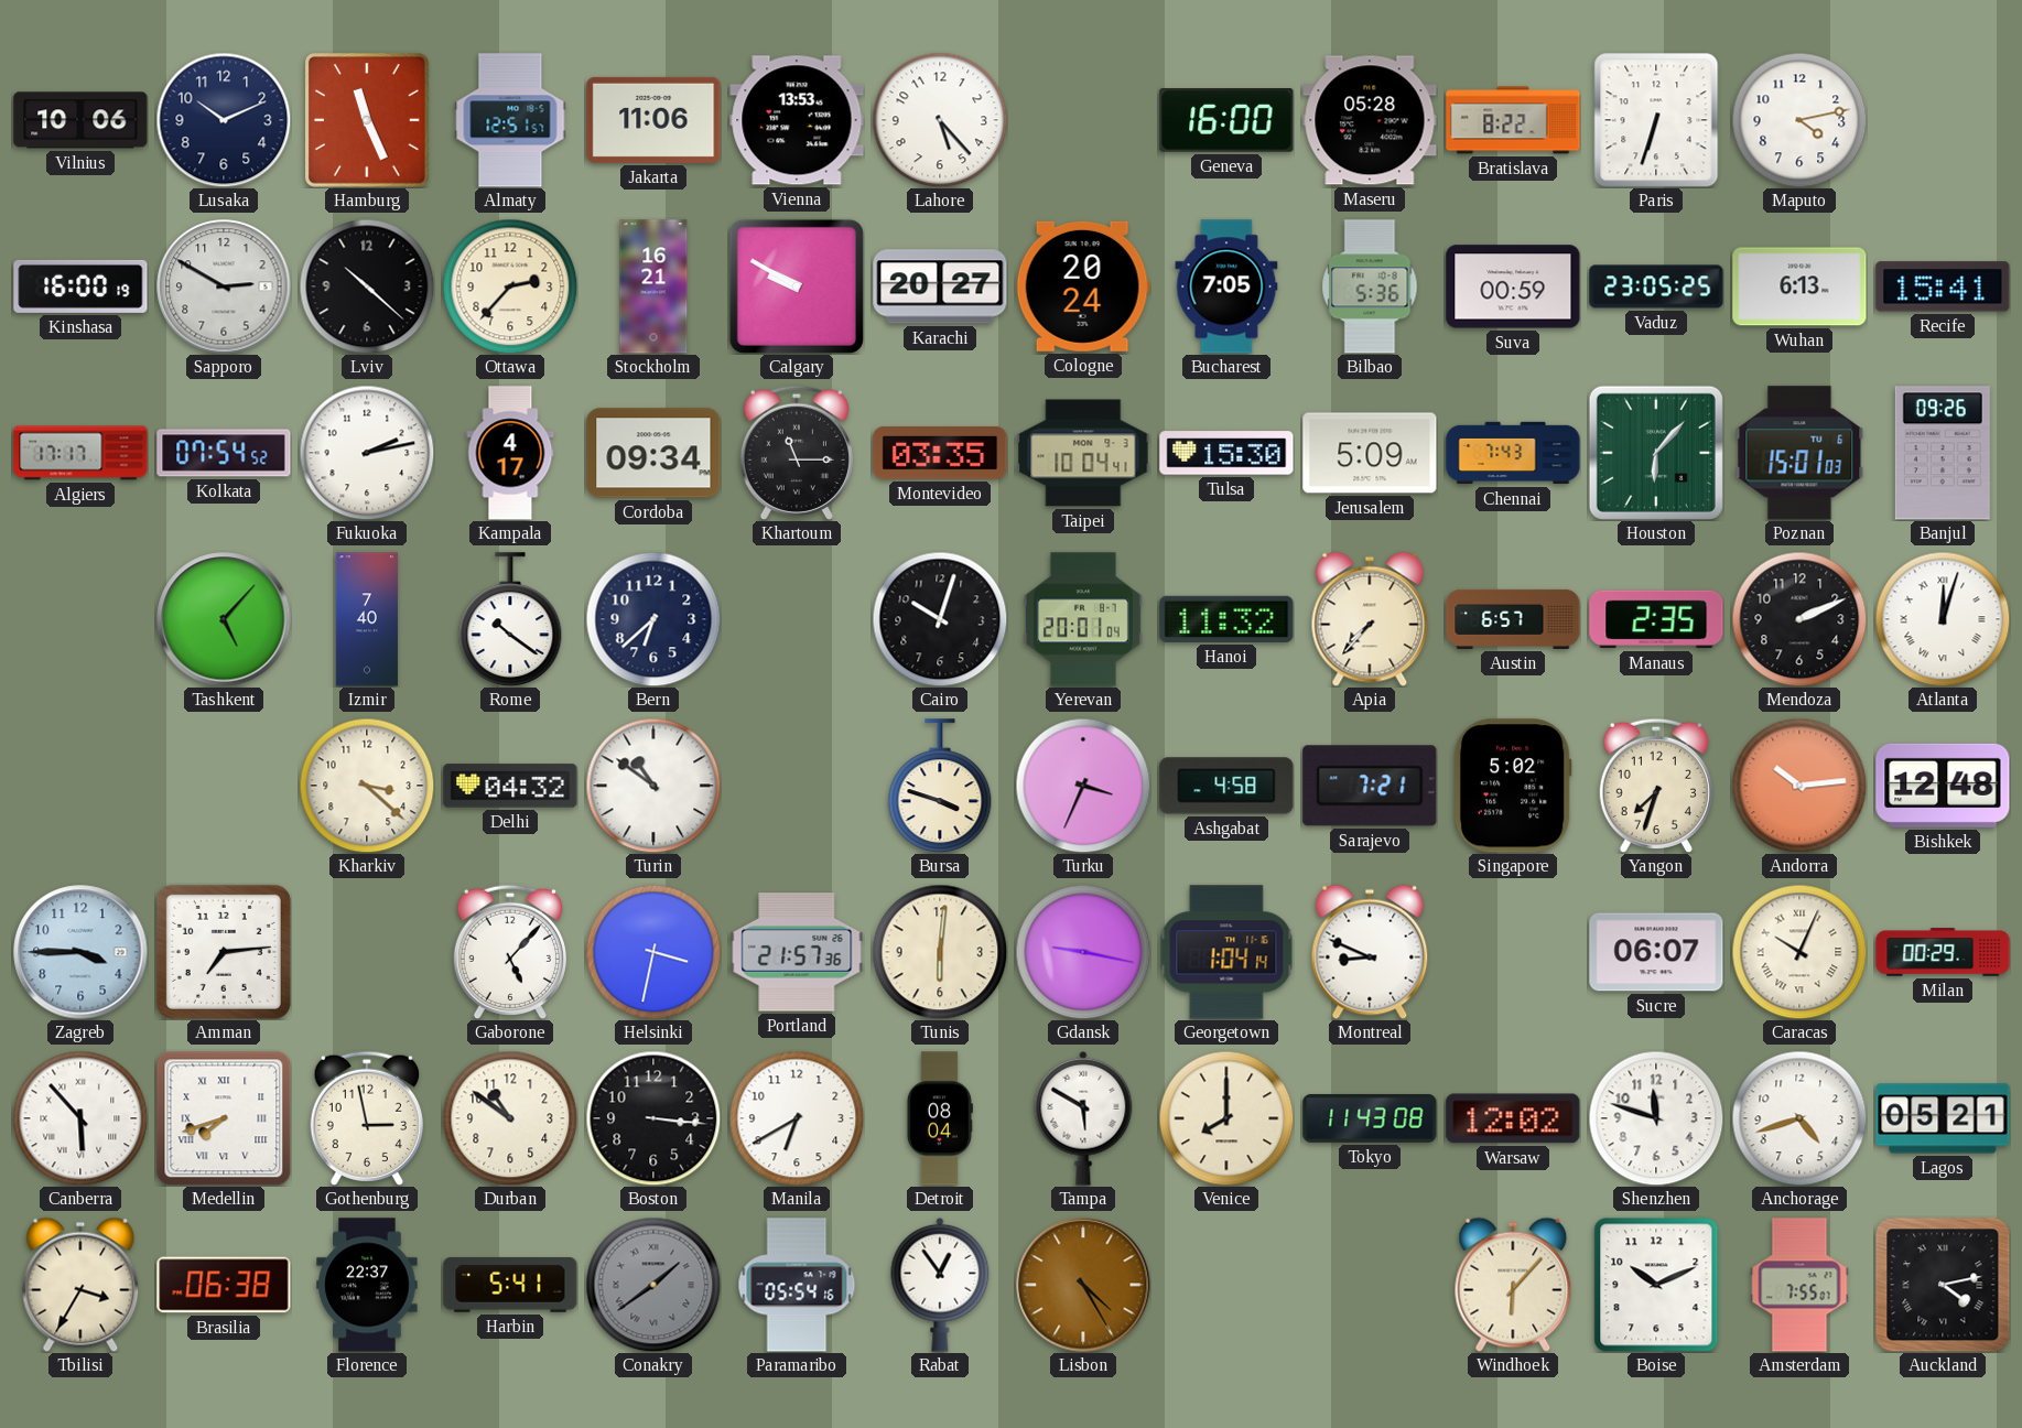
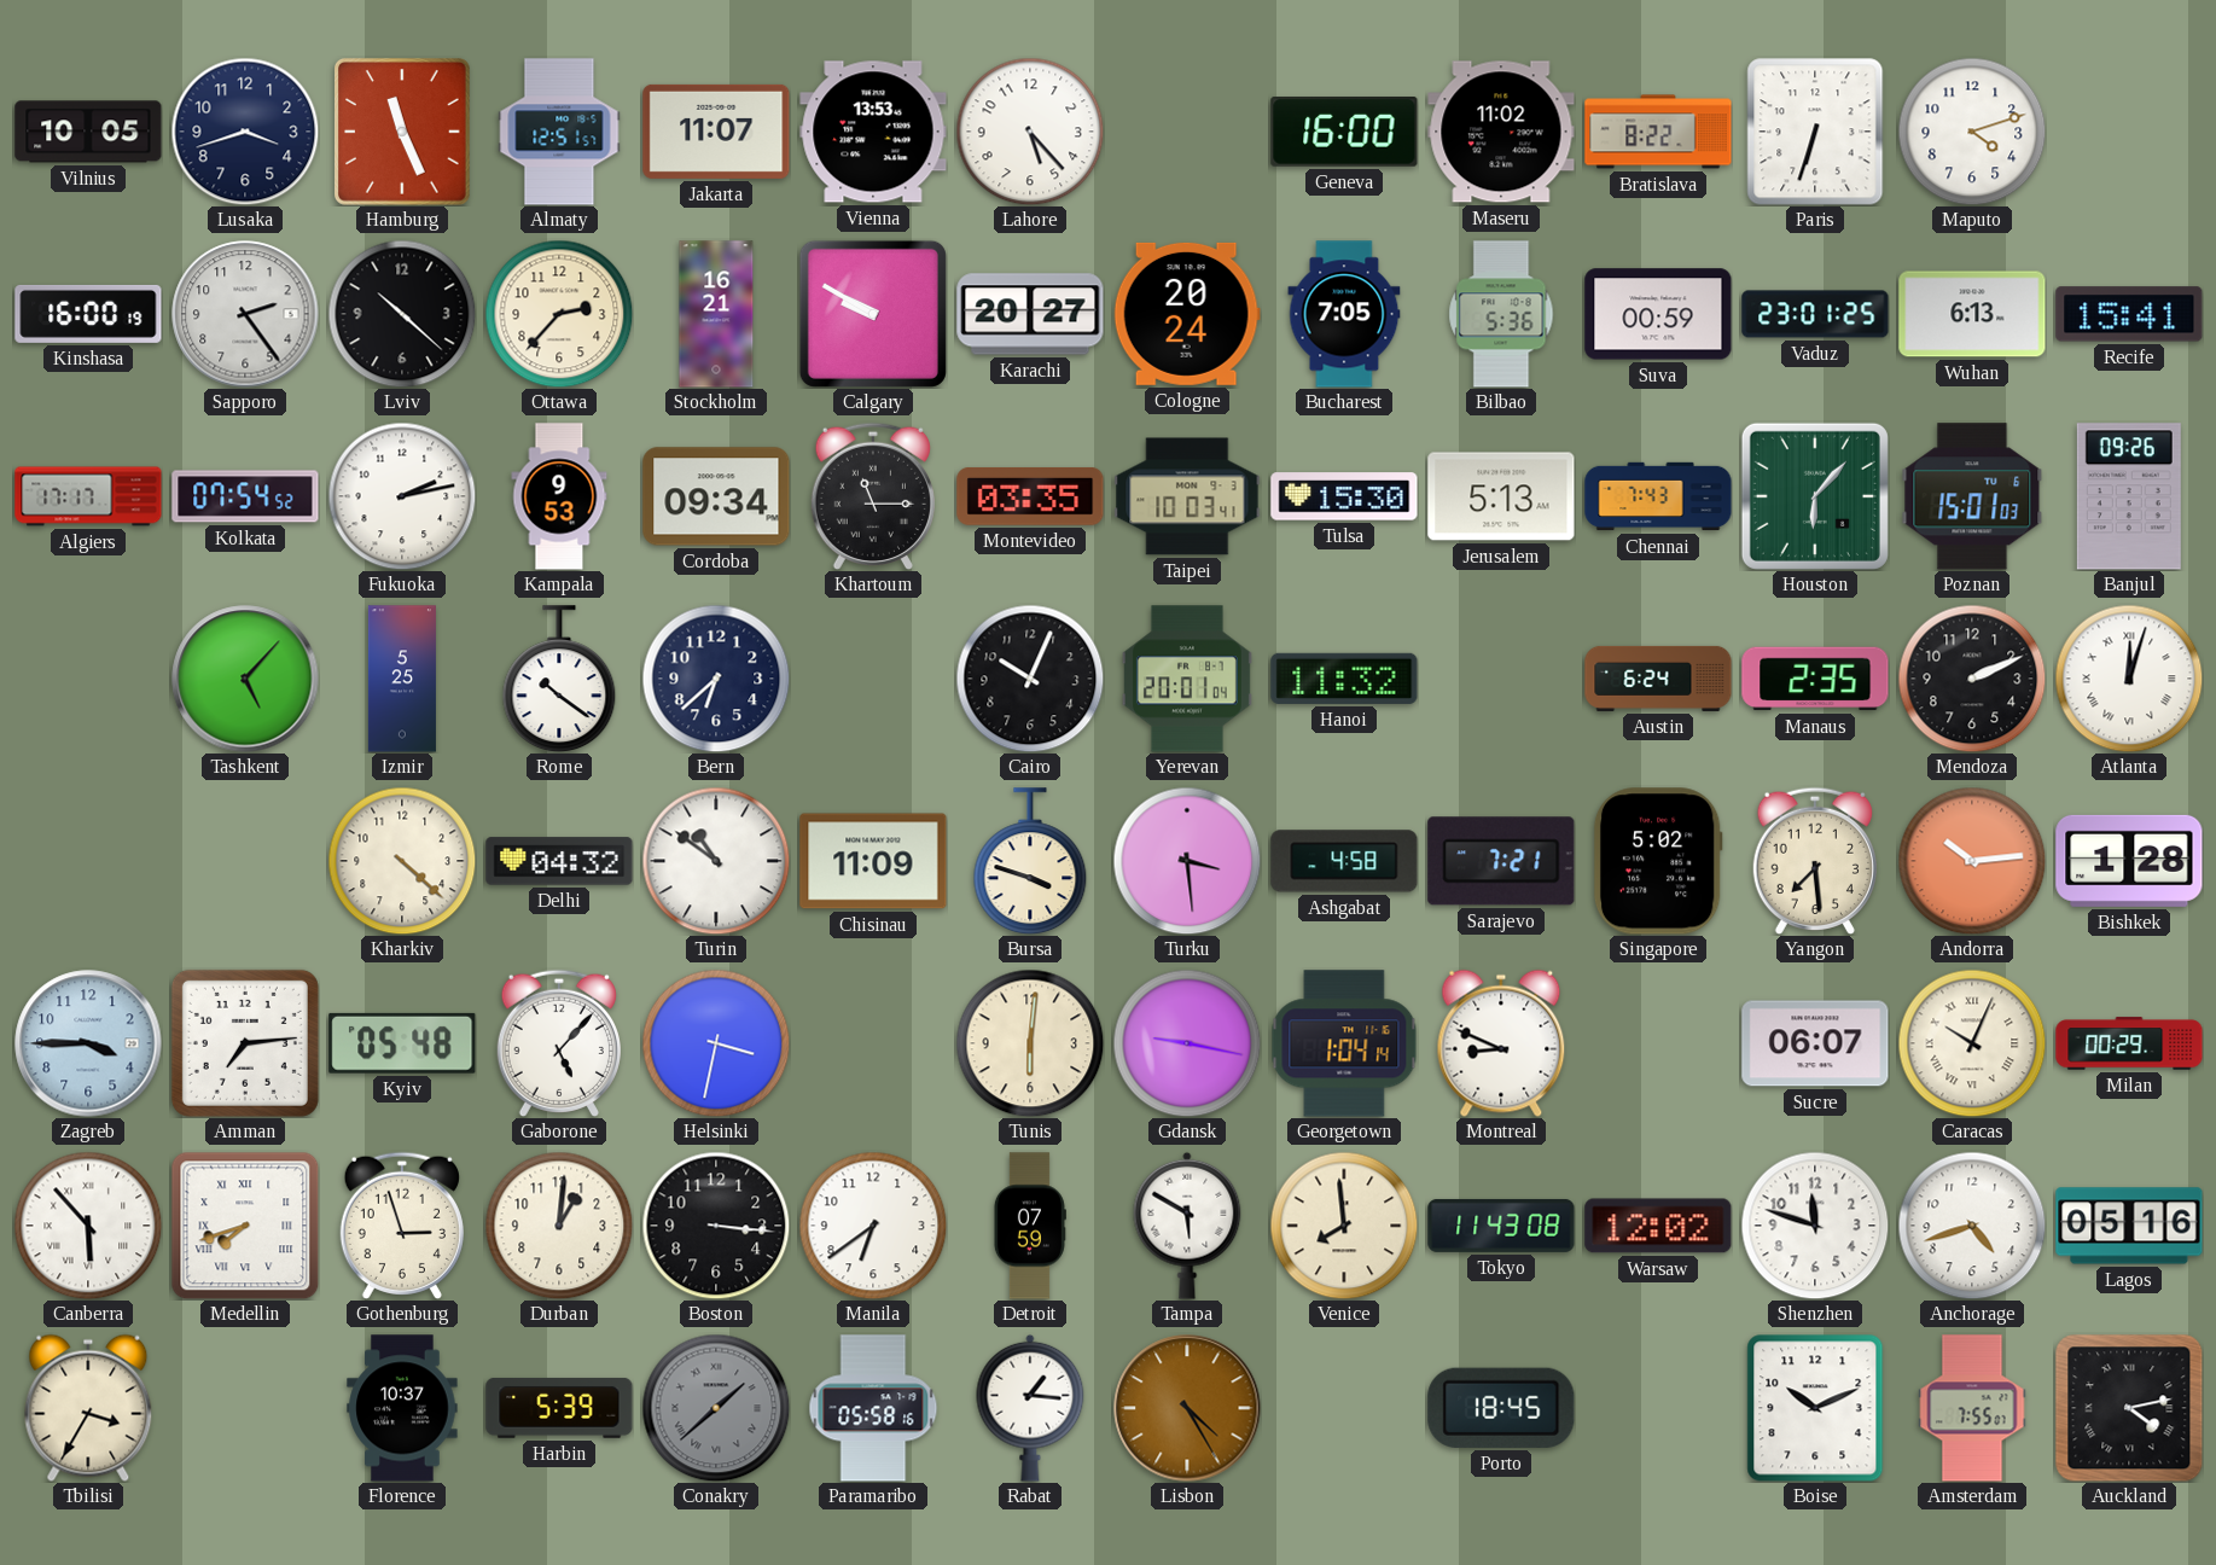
Vilnius: 10:06 -> 10:05
Lusaka: 10:11 -> 3:42
Jakarta: 11:06 -> 11:07
Maseru: 05:28 -> 11:02
Maputo: 4:13 -> 4:12
Sapporo: 2:50 -> 2:24
Vaduz: 23:05 -> 23:01
Kampala: 4:17 -> 9:53
Taipei: 10:04 -> 10:03
Jerusalem: 5:09 -> 5:13
Izmir: 7:40 -> 5:25
Cairo: 10:03 -> 10:04
Apia: 7:37 -> none
Austin: 6:57 -> 6:24
Kharkiv: 3:22 -> 4:22
Chisinau: none -> 11:09
Turku: 3:34 -> 3:29
Yangon: 7:33 -> 7:29
Bishkek: 12:48 -> 1:28
Kyiv: none -> 05:48
Portland: 21:57 -> none
Gothenburg: 2:58 -> 2:57
Durban: 10:51 -> 1:01
Manila: 6:40 -> 6:39
Detroit: 08:04 -> 07:59
Venice: 8:00 -> 7:59
Lagos: 05:21 -> 05:16
Brasilia: 06:38 -> none
Florence: 22:37 -> 10:37
Harbin: 5:41 -> 5:39
Conakry: 1:39 -> 1:38
Paramaribo: 05:54 -> 05:58
Rabat: 12:54 -> 1:16
Porto: none -> 18:45
Windhoek: 6:07 -> none
